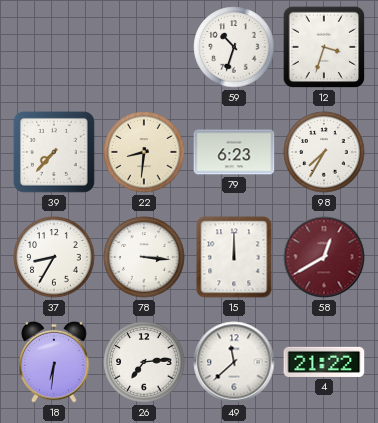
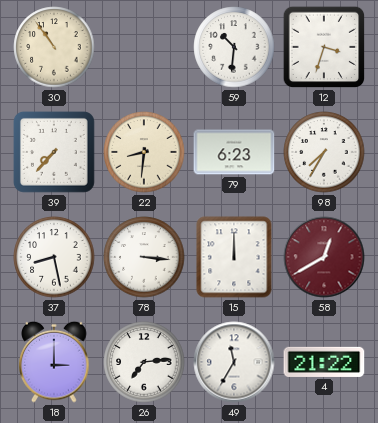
30: none -> 10:54
59: 10:33 -> 10:31
37: 8:35 -> 8:28
18: 6:31 -> 3:00
49: 11:38 -> 11:35
